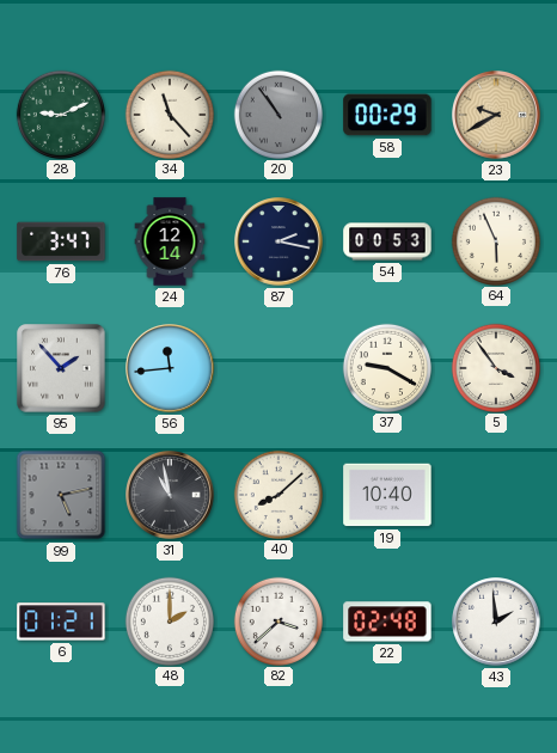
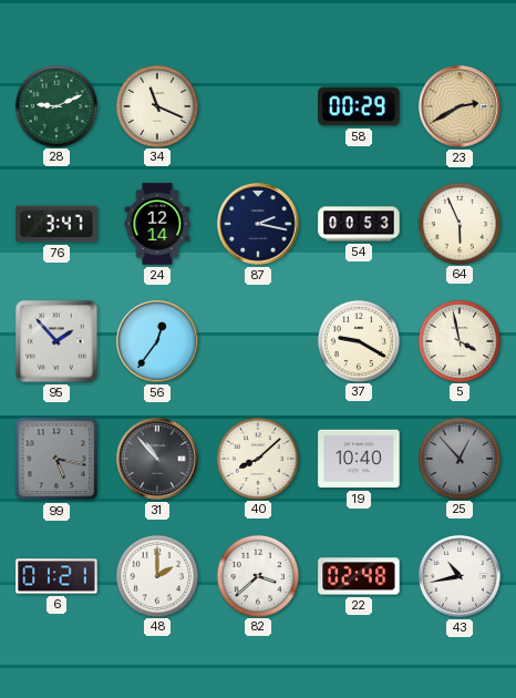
34: 11:23 -> 11:19
20: 10:54 -> none
23: 9:40 -> 2:40
56: 11:44 -> 12:36
5: 3:54 -> 3:58
99: 5:13 -> 5:17
31: 10:58 -> 10:53
25: none -> 12:53
43: 1:59 -> 10:43
